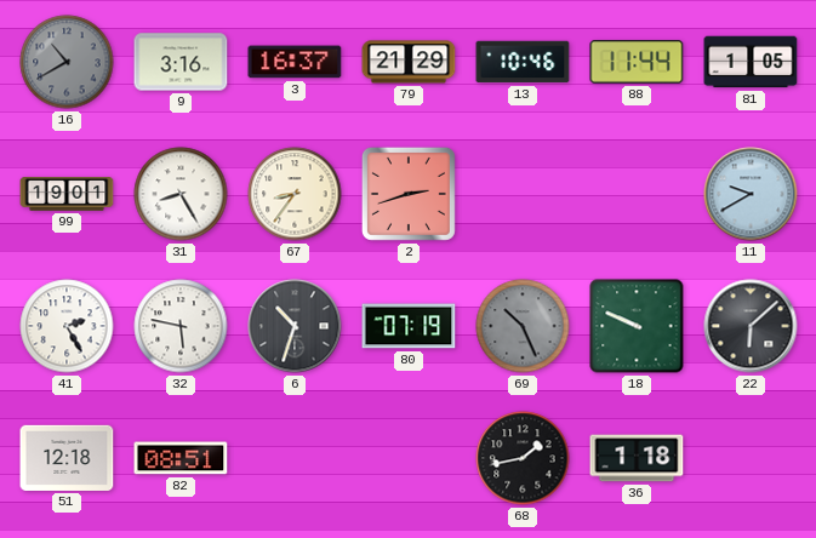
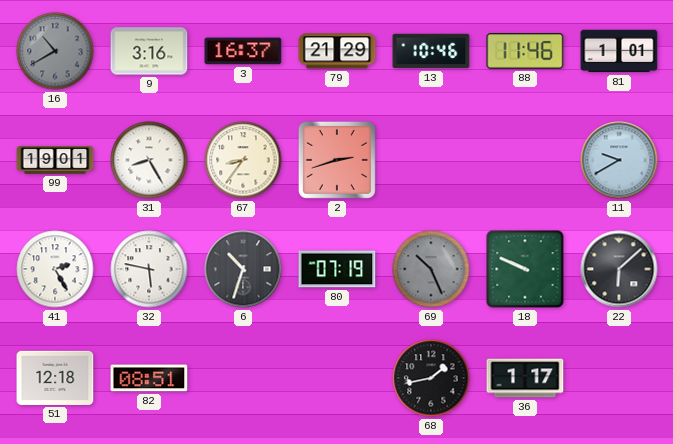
88: 11:44 -> 11:46
81: 1:05 -> 1:01
36: 1:18 -> 1:17
